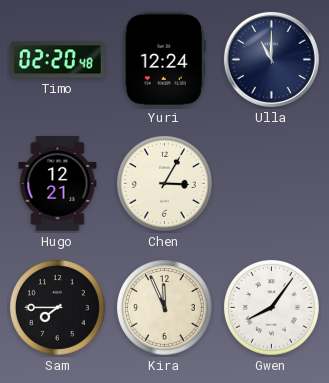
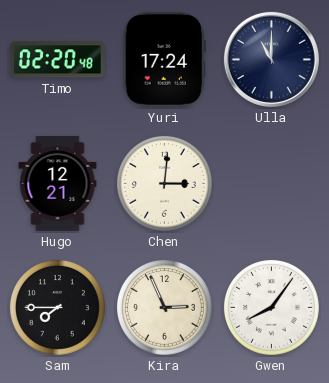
Yuri: 12:24 -> 17:24
Chen: 3:05 -> 3:01
Kira: 11:56 -> 2:56
